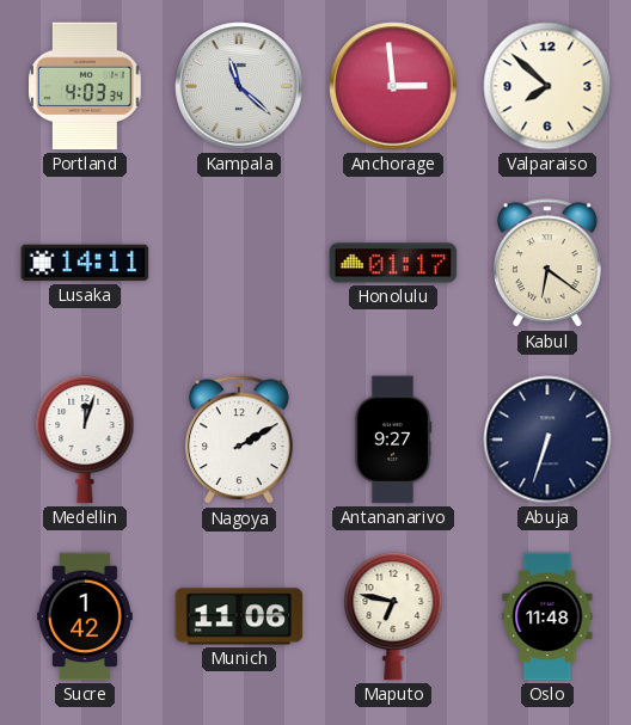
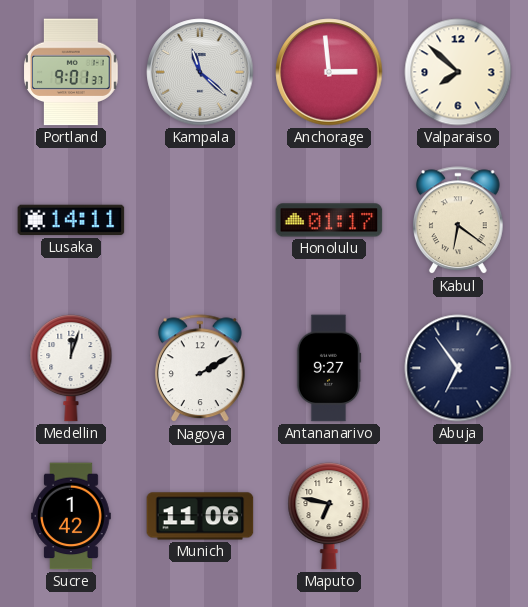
Portland: 4:03 -> 9:01
Abuja: 6:33 -> 6:54
Oslo: 11:48 -> none
